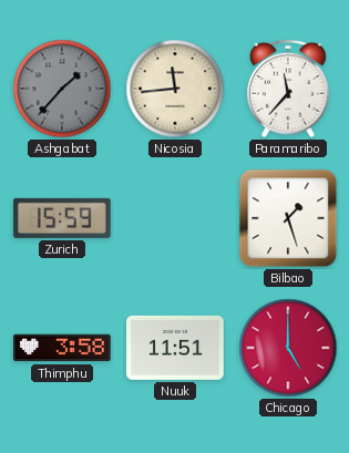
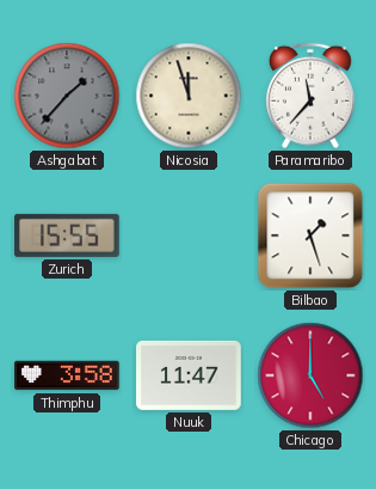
Nicosia: 11:44 -> 11:57
Zurich: 15:59 -> 15:55
Nuuk: 11:51 -> 11:47
